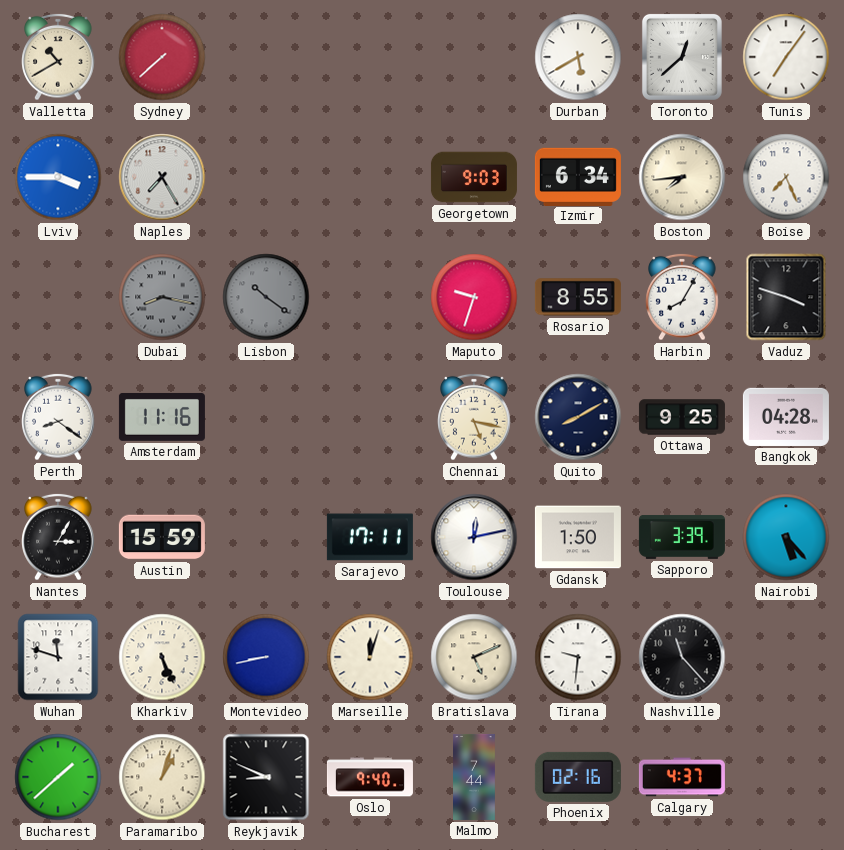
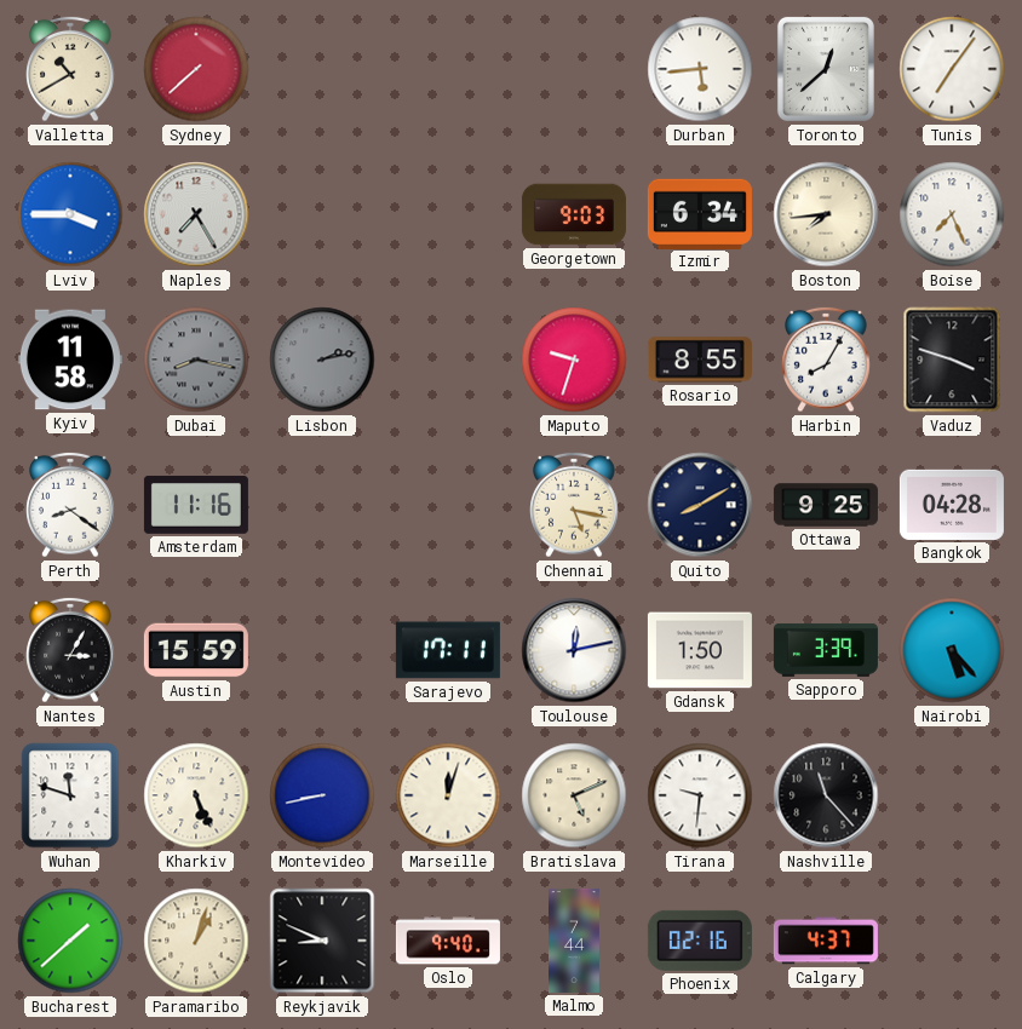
Durban: 5:40 -> 5:44
Kyiv: none -> 11:58
Lisbon: 10:21 -> 2:13
